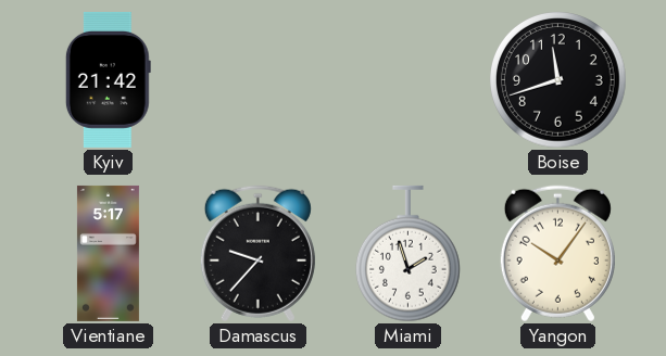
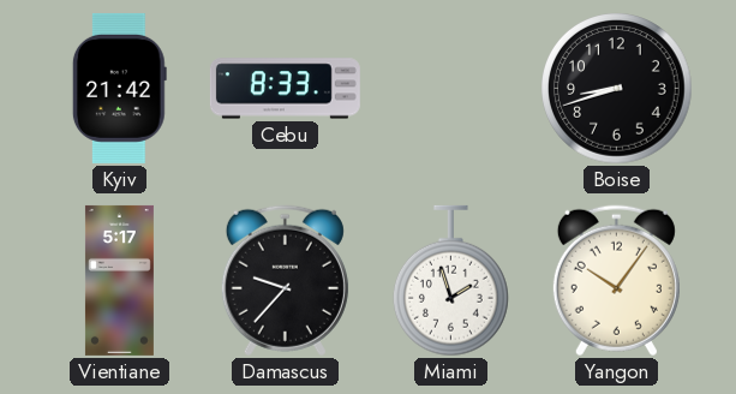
Cebu: none -> 8:33
Boise: 11:42 -> 8:42
